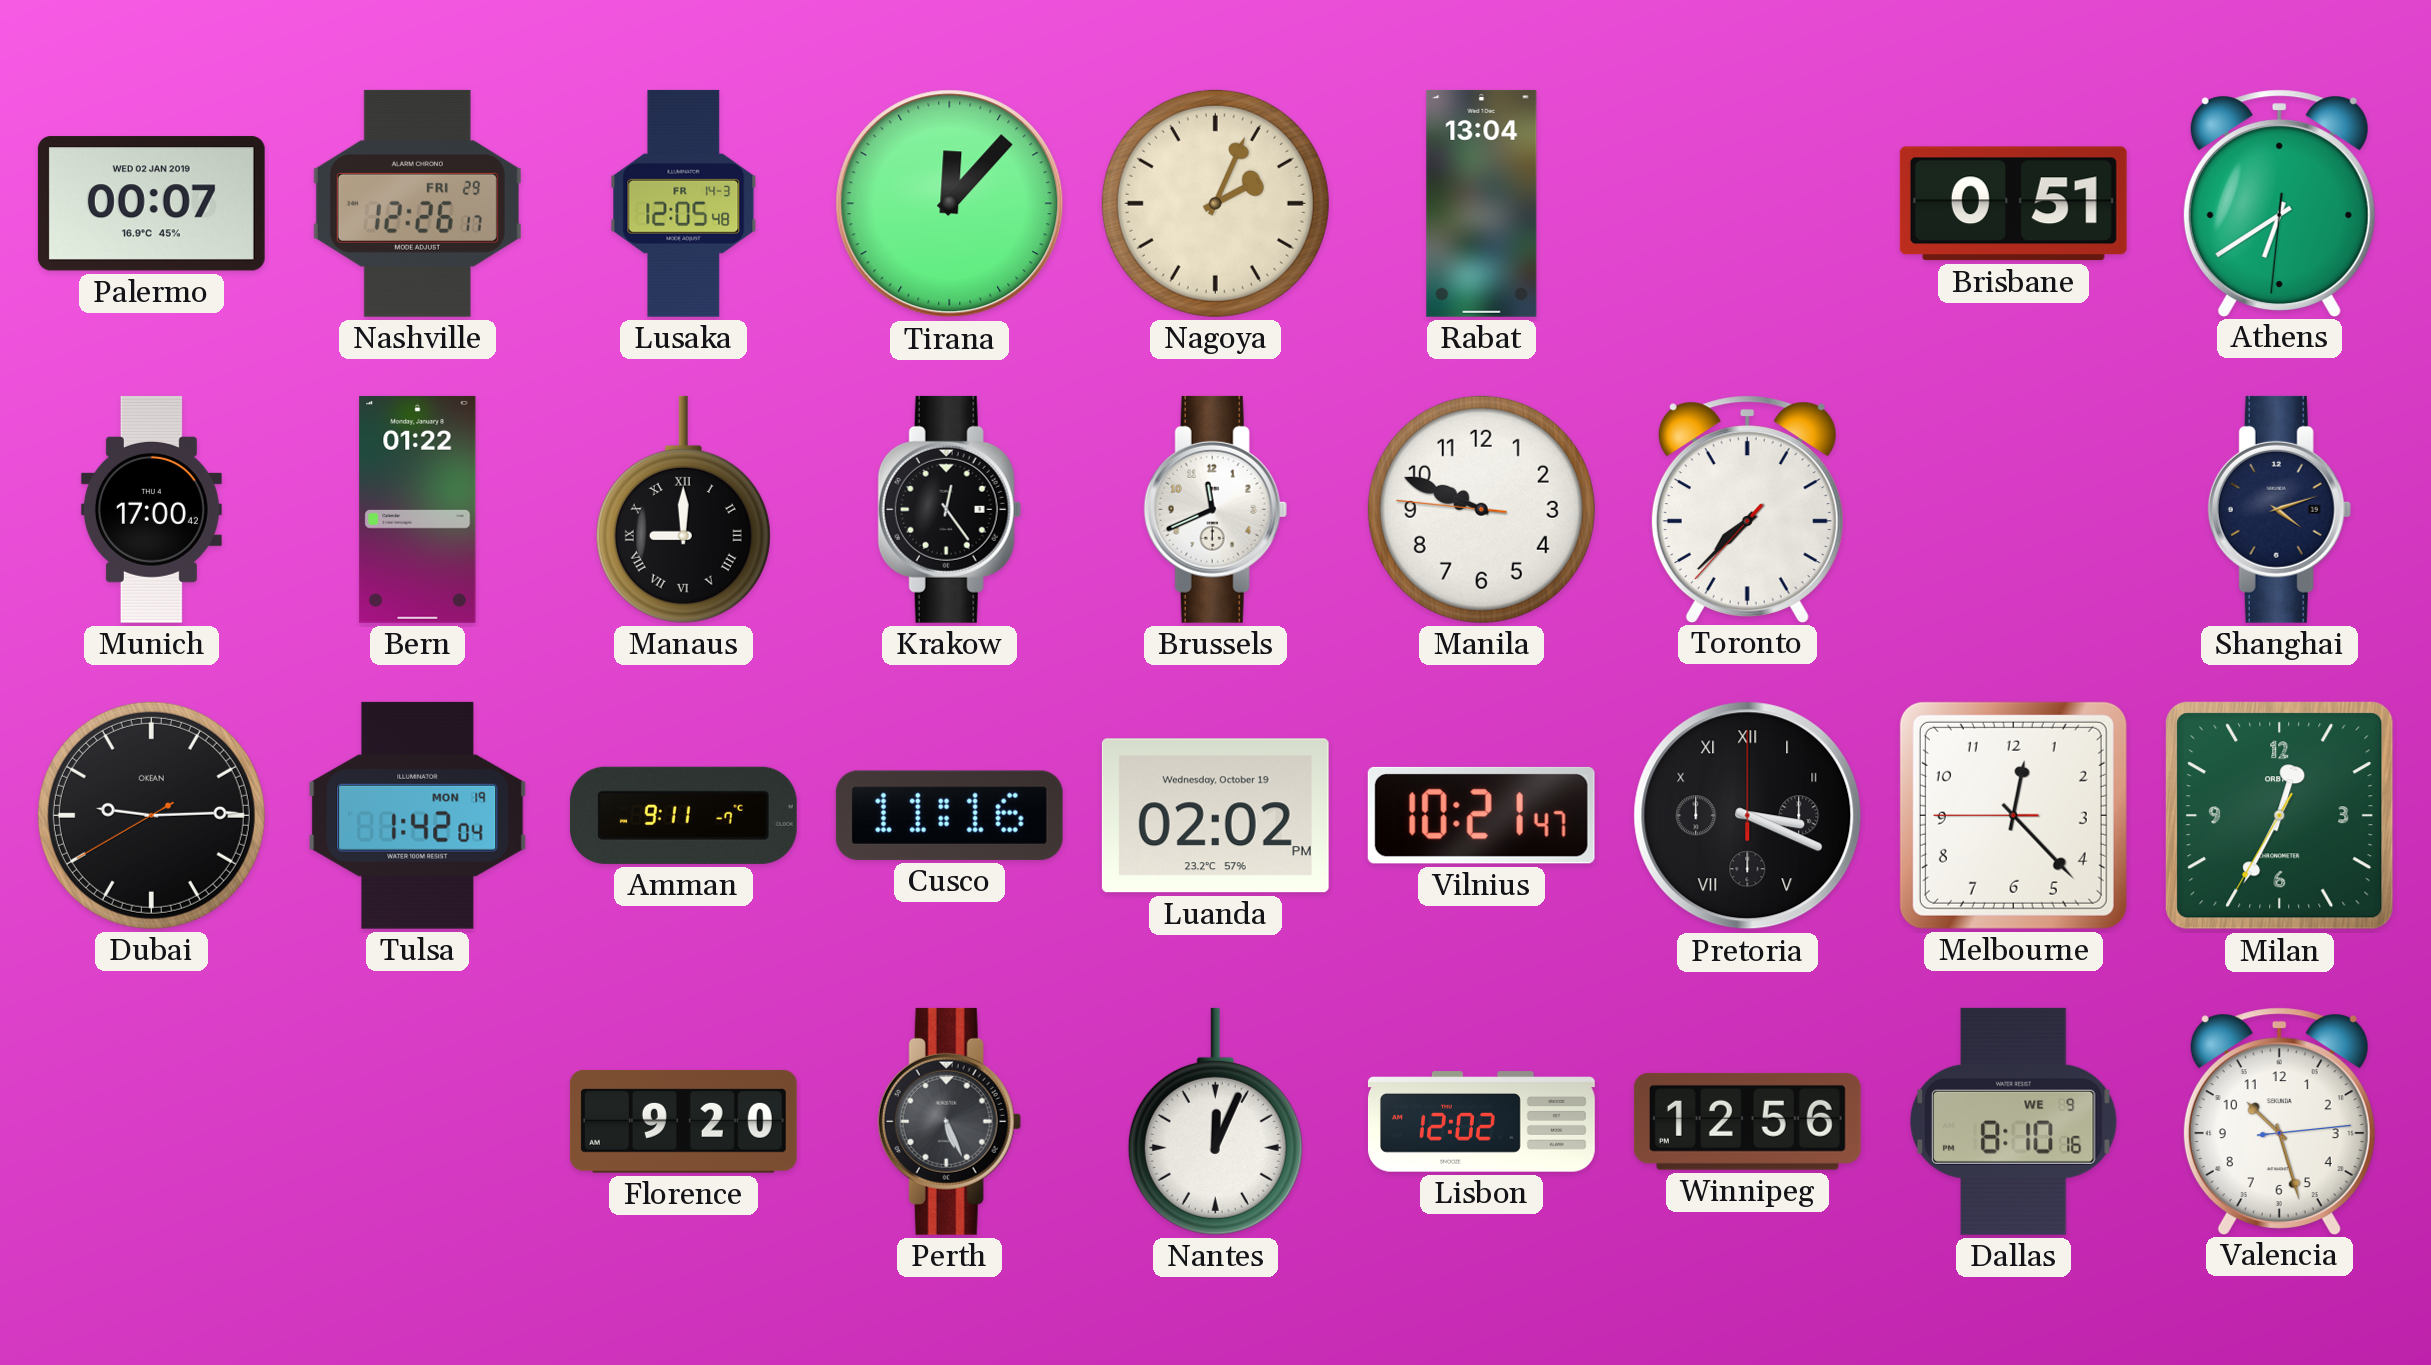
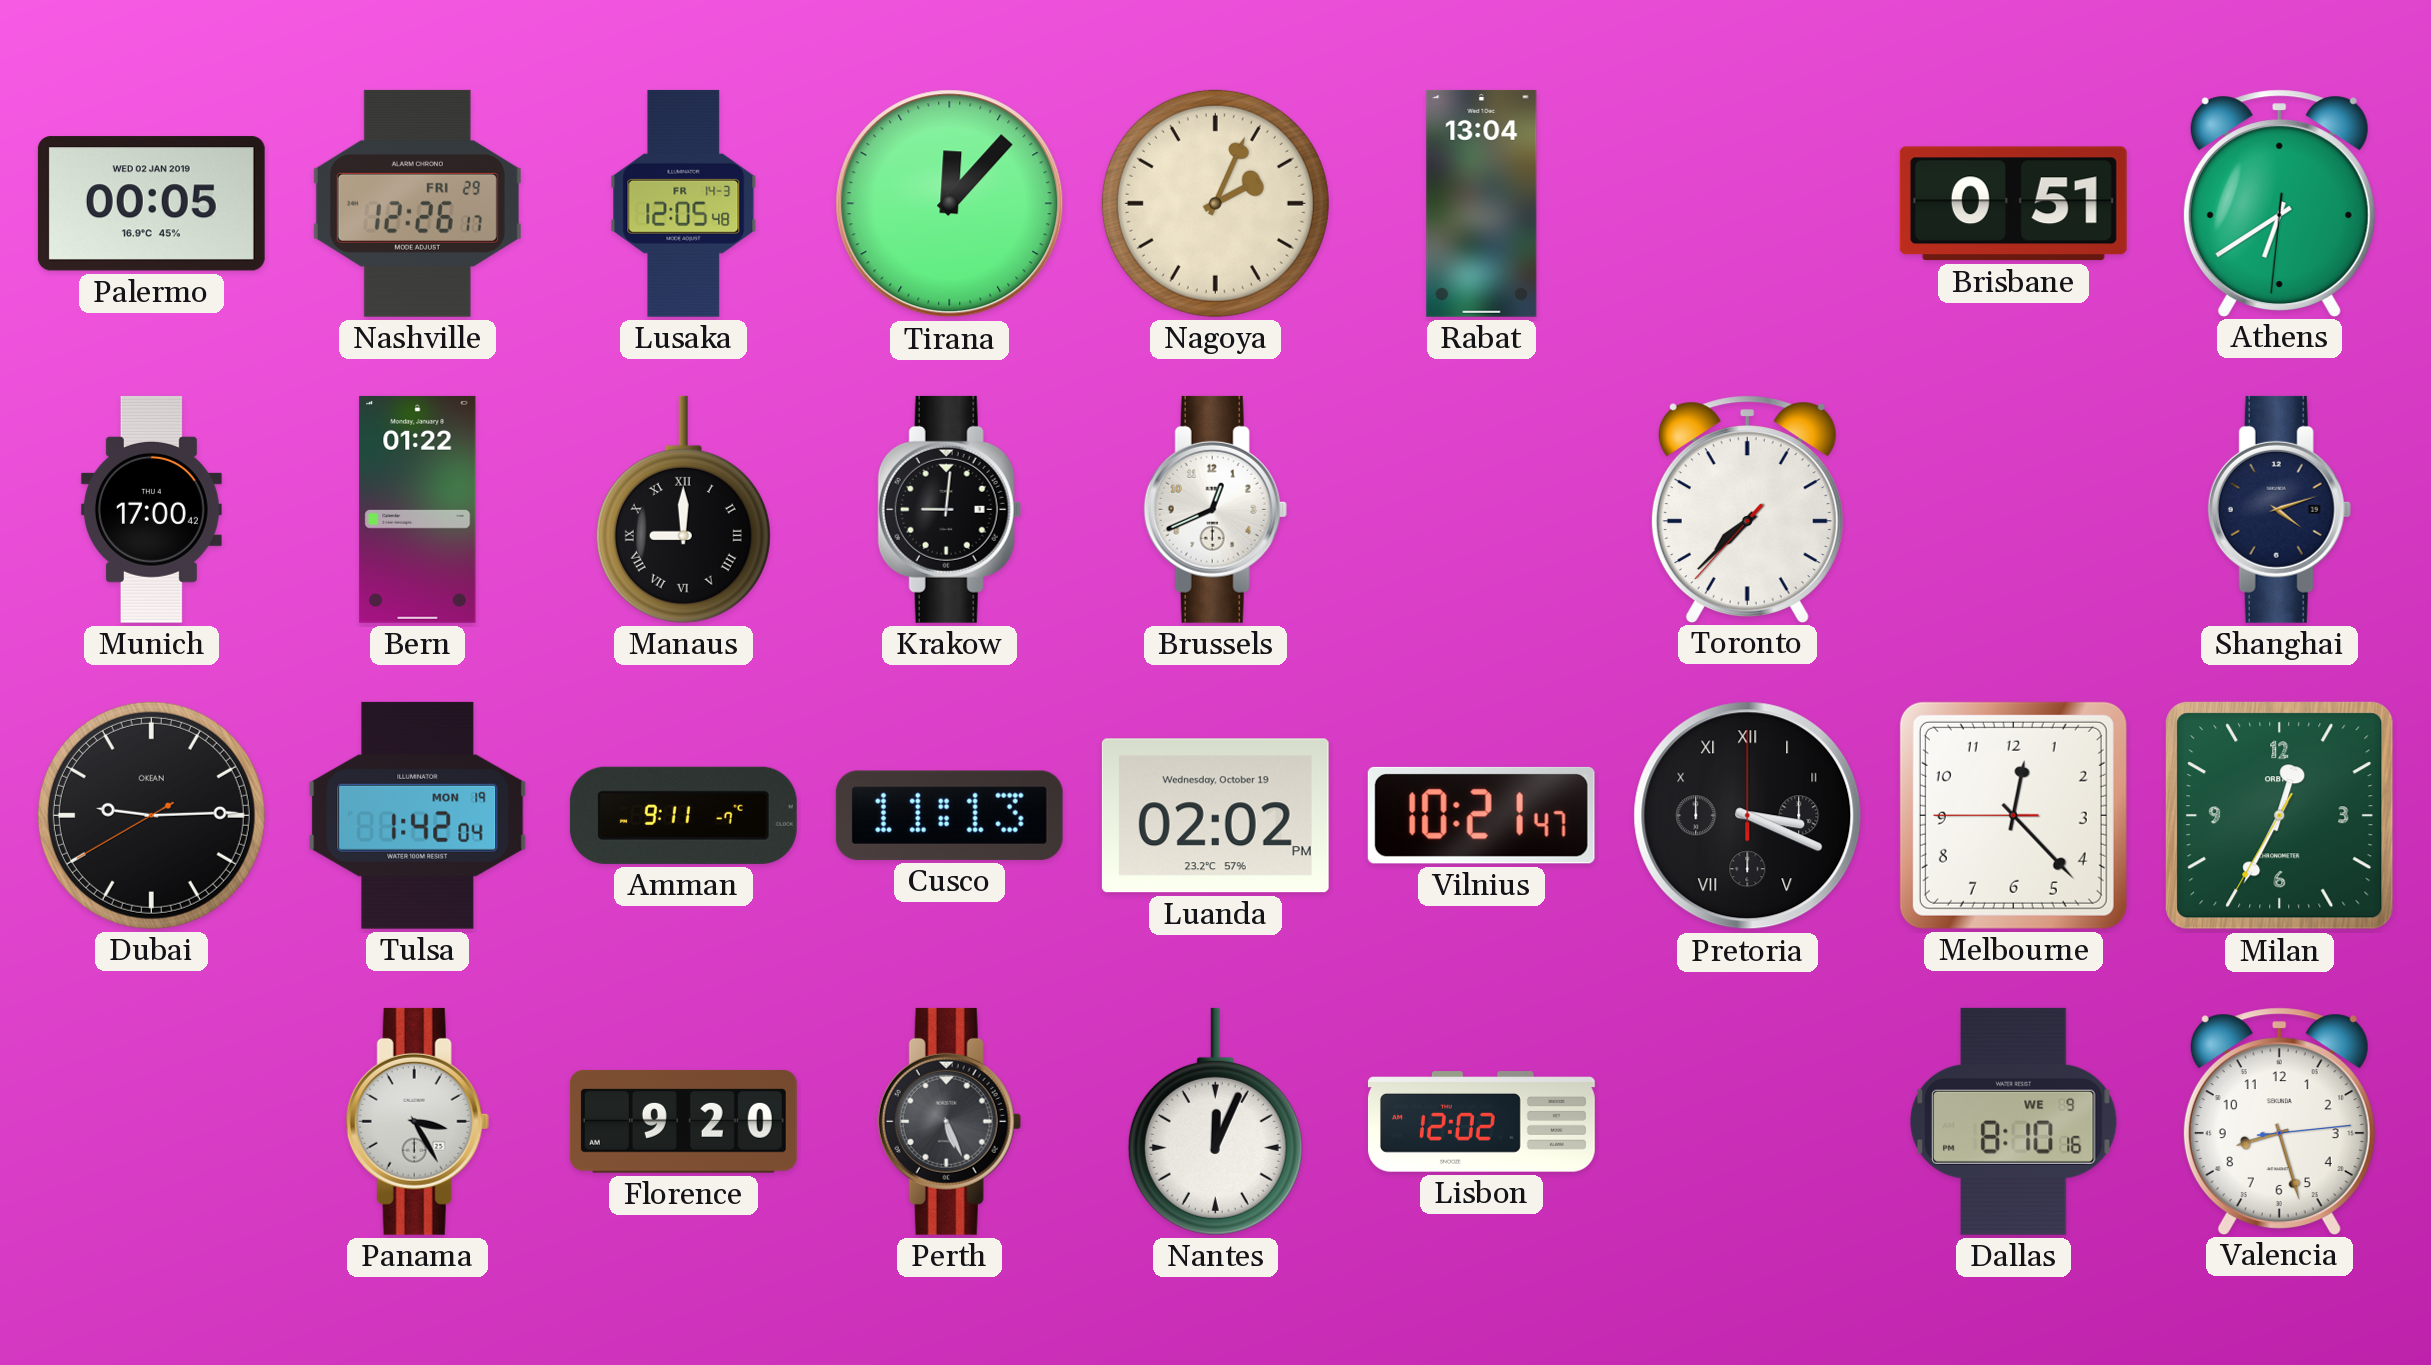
Palermo: 00:07 -> 00:05
Krakow: 12:24 -> 9:01
Brussels: 11:41 -> 12:41
Manila: 9:48 -> none
Cusco: 11:16 -> 11:13
Panama: none -> 3:25
Winnipeg: 12:56 -> none
Valencia: 10:27 -> 8:27
